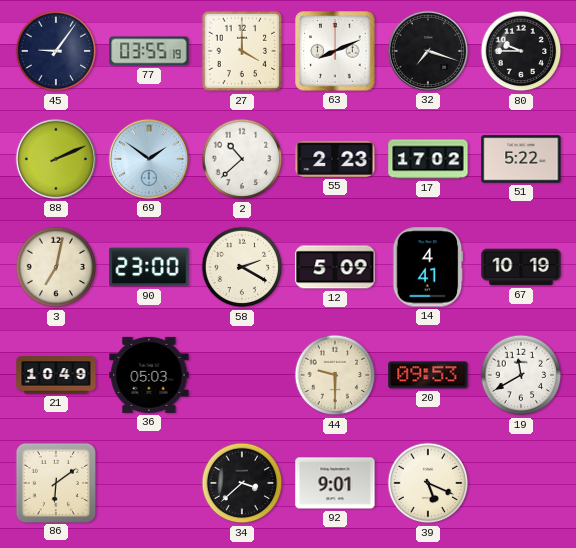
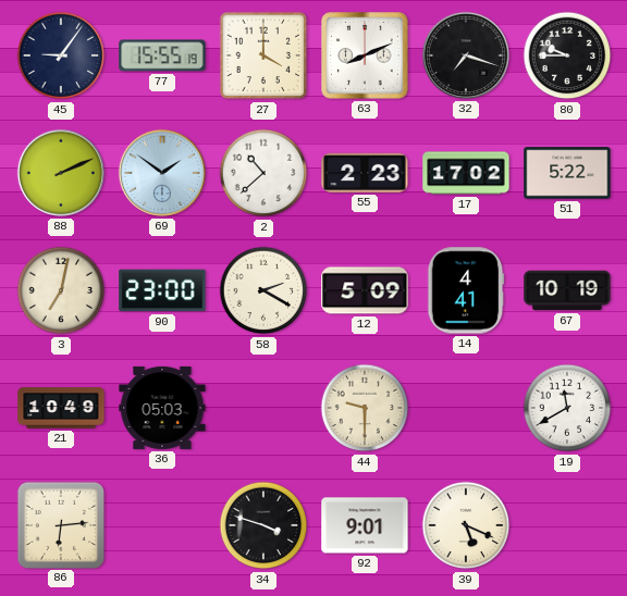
77: 03:55 -> 15:55
20: 09:53 -> none
86: 6:09 -> 6:14
34: 3:38 -> 3:48
